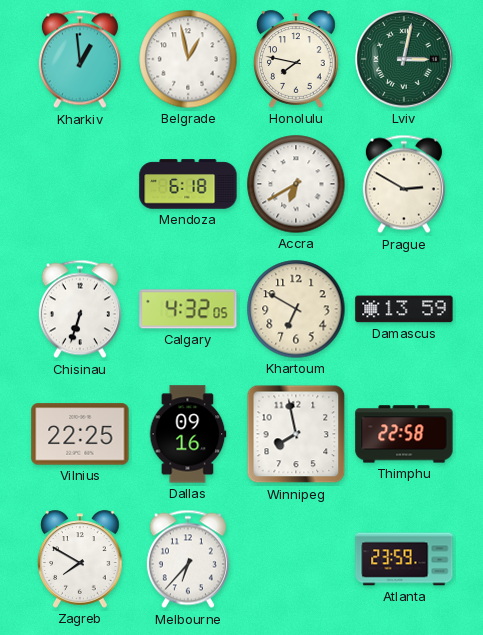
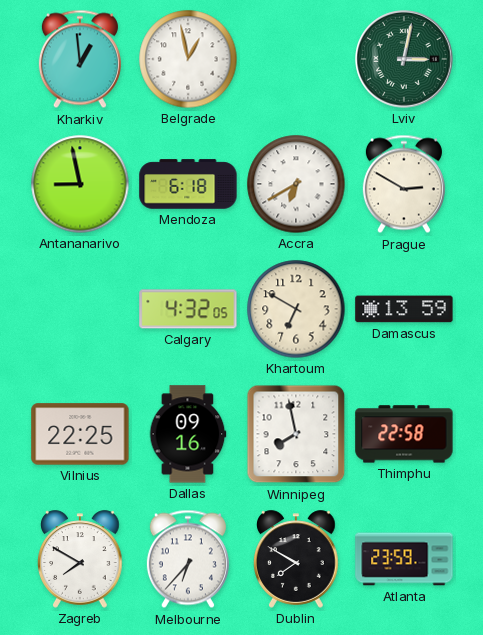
Honolulu: 7:47 -> none
Antananarivo: none -> 8:58
Chisinau: 6:33 -> none
Dublin: none -> 7:50
